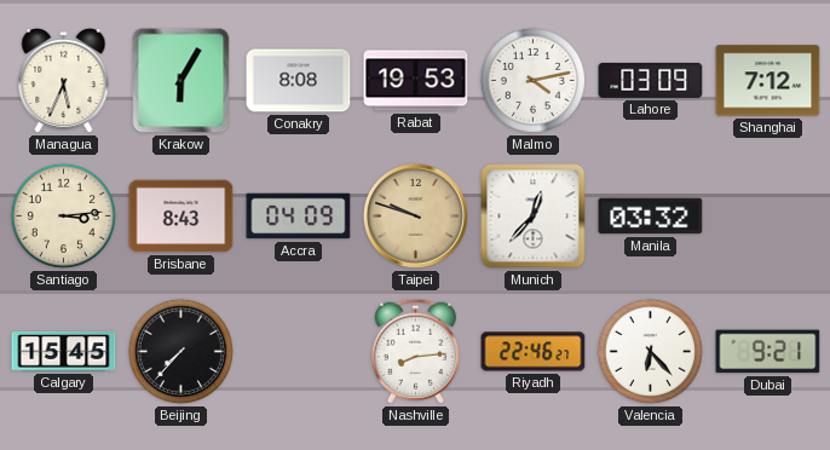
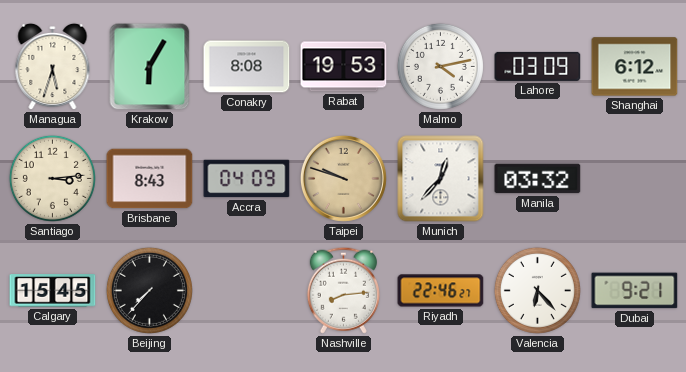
Managua: 5:34 -> 5:33
Shanghai: 7:12 -> 6:12
